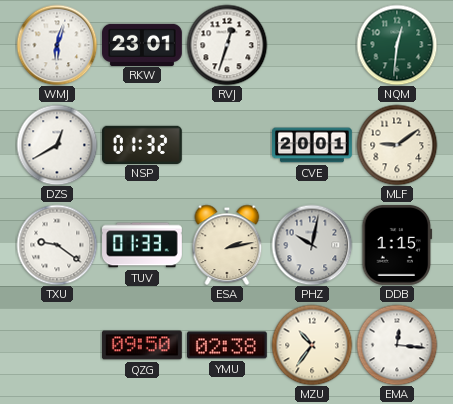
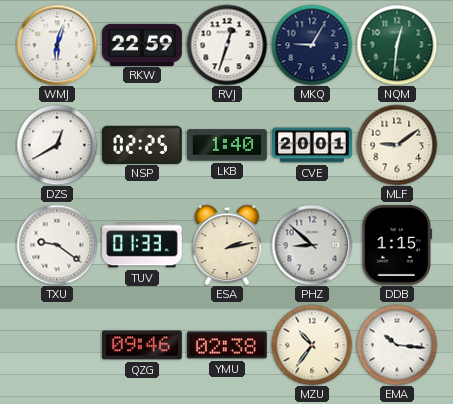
RKW: 23:01 -> 22:59
MKQ: none -> 9:05
NSP: 01:32 -> 02:25
LKB: none -> 1:40
PHZ: 10:02 -> 8:52
QZG: 09:50 -> 09:46
EMA: 12:16 -> 10:16
